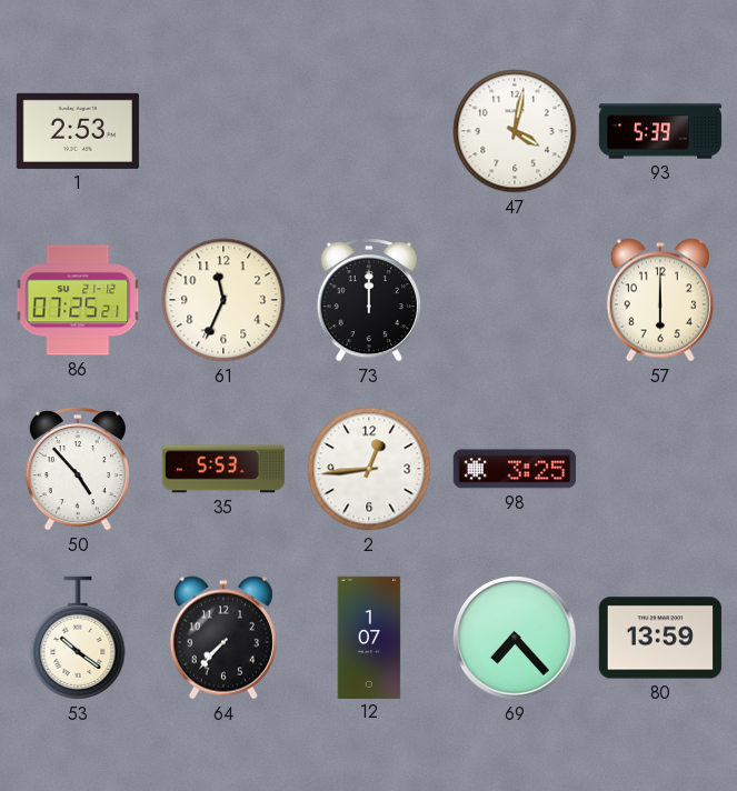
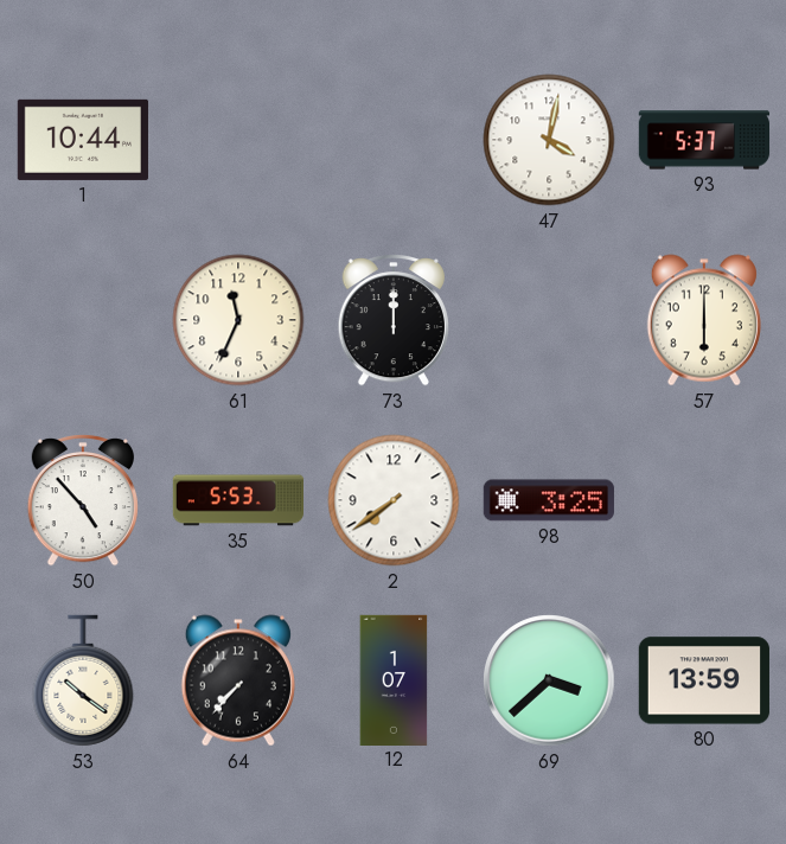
1: 2:53 -> 10:44
93: 5:39 -> 5:37
86: 07:25 -> none
2: 12:44 -> 7:39
69: 7:23 -> 3:38
